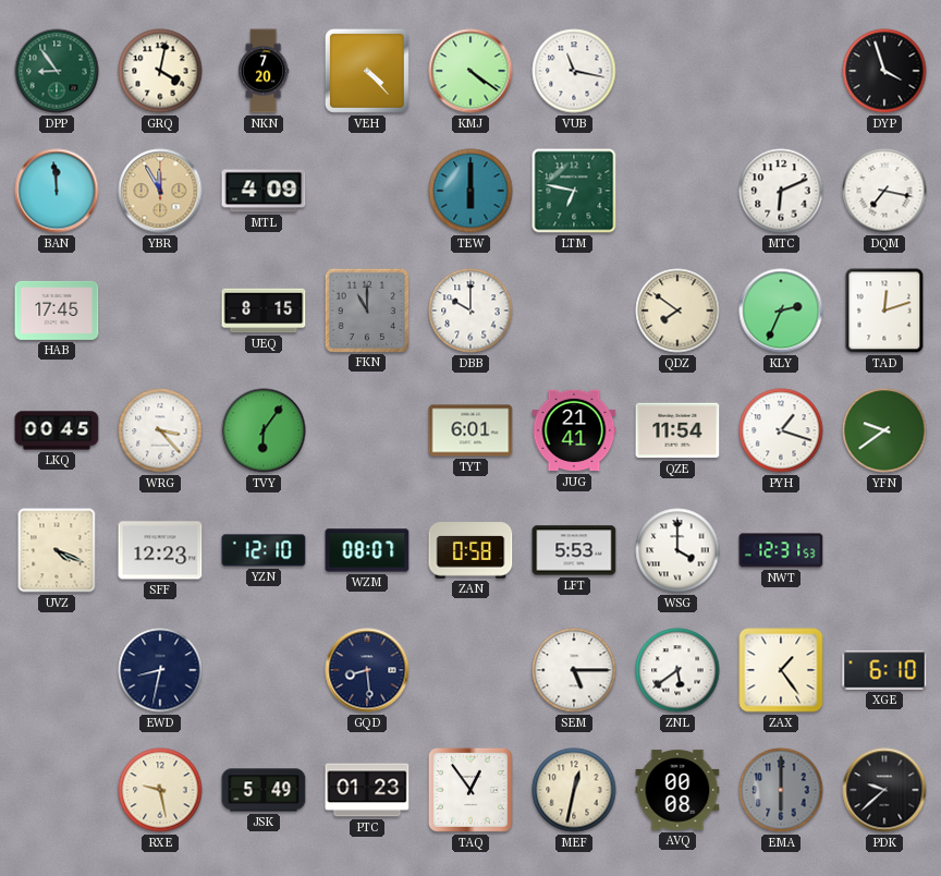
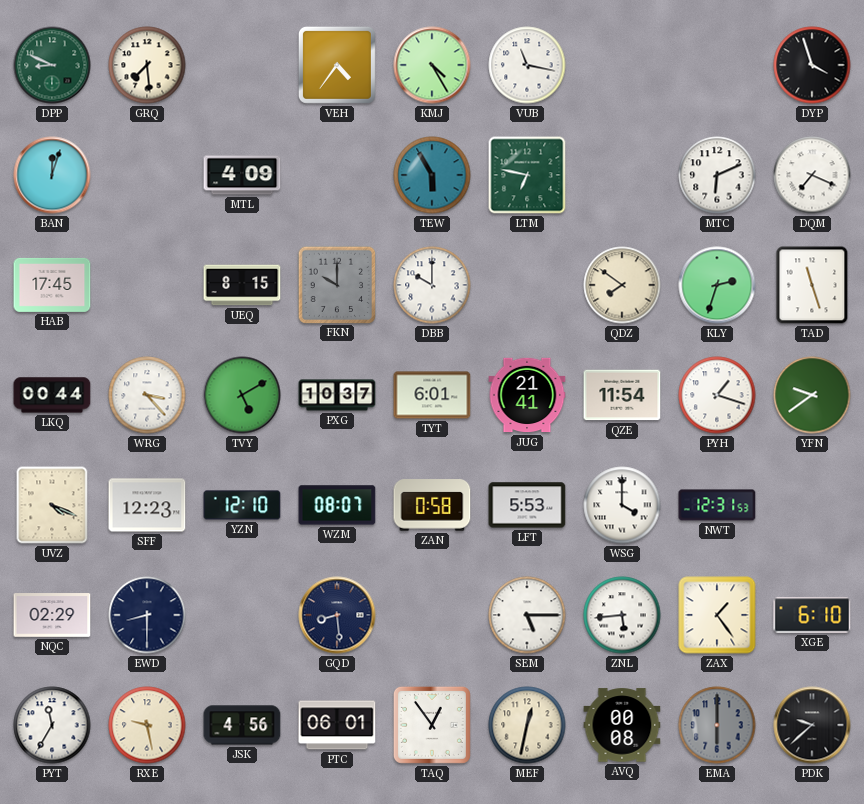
DPP: 8:54 -> 8:49
GRQ: 4:02 -> 7:29
NKN: 7:20 -> none
VEH: 4:23 -> 4:36
KMJ: 4:21 -> 4:25
BAN: 11:59 -> 12:03
YBR: 11:55 -> none
TEW: 6:00 -> 5:55
DQM: 7:17 -> 7:19
FKN: 11:00 -> 10:00
KLY: 2:34 -> 2:33
TAD: 12:12 -> 11:27
LKQ: 00:45 -> 00:44
TVY: 6:06 -> 5:10
PXG: none -> 10:37
NQC: none -> 02:29
EWD: 8:32 -> 8:30
ZNL: 5:39 -> 5:44
PYT: none -> 11:35
JSK: 5:49 -> 4:56
PTC: 01:23 -> 06:01
